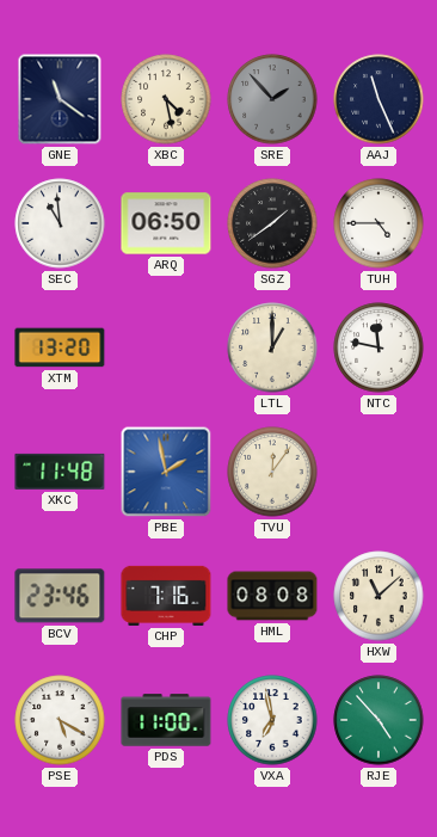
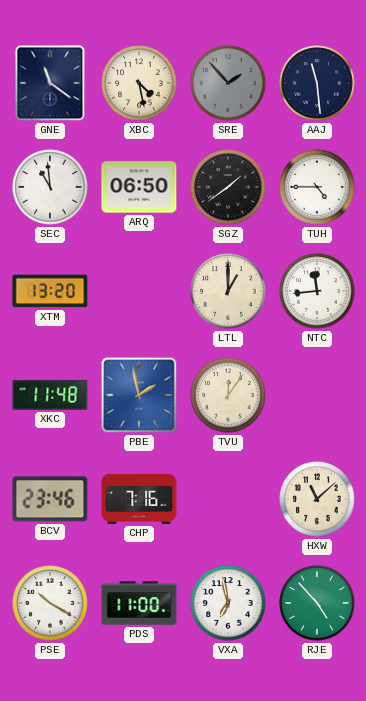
AAJ: 11:26 -> 11:29
NTC: 11:47 -> 11:44
HML: 08:08 -> none
PSE: 5:20 -> 10:20
